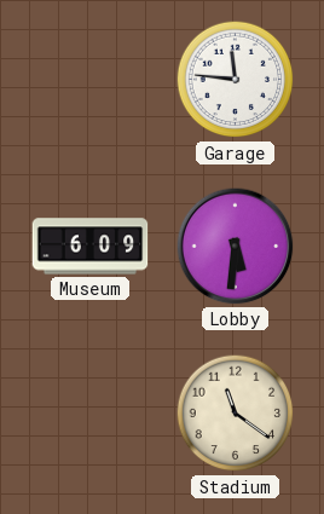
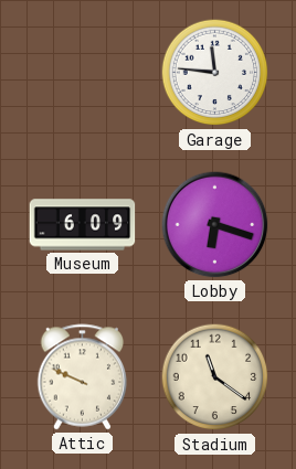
Lobby: 5:31 -> 6:18
Attic: none -> 9:49
